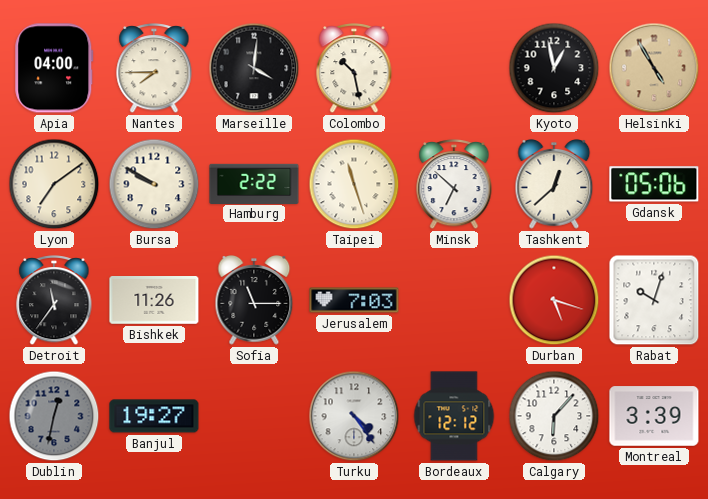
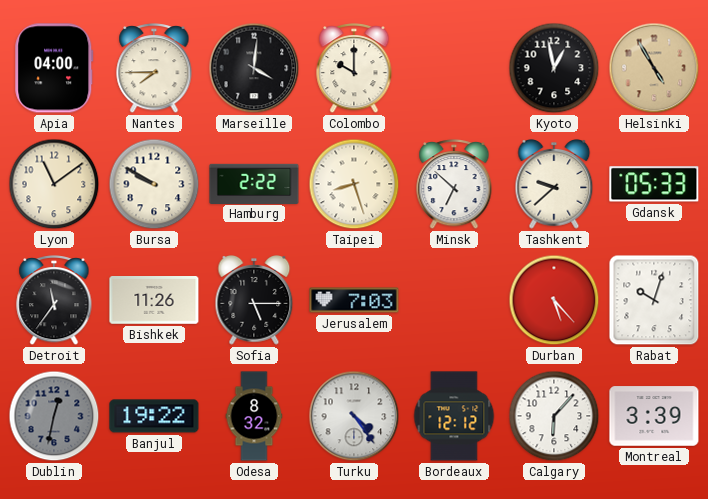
Colombo: 10:28 -> 10:00
Lyon: 7:09 -> 11:09
Taipei: 11:27 -> 8:27
Tashkent: 12:38 -> 9:38
Gdansk: 05:06 -> 05:33
Sofia: 11:15 -> 5:15
Durban: 5:18 -> 5:23
Banjul: 19:27 -> 19:22
Odesa: none -> 8:32
